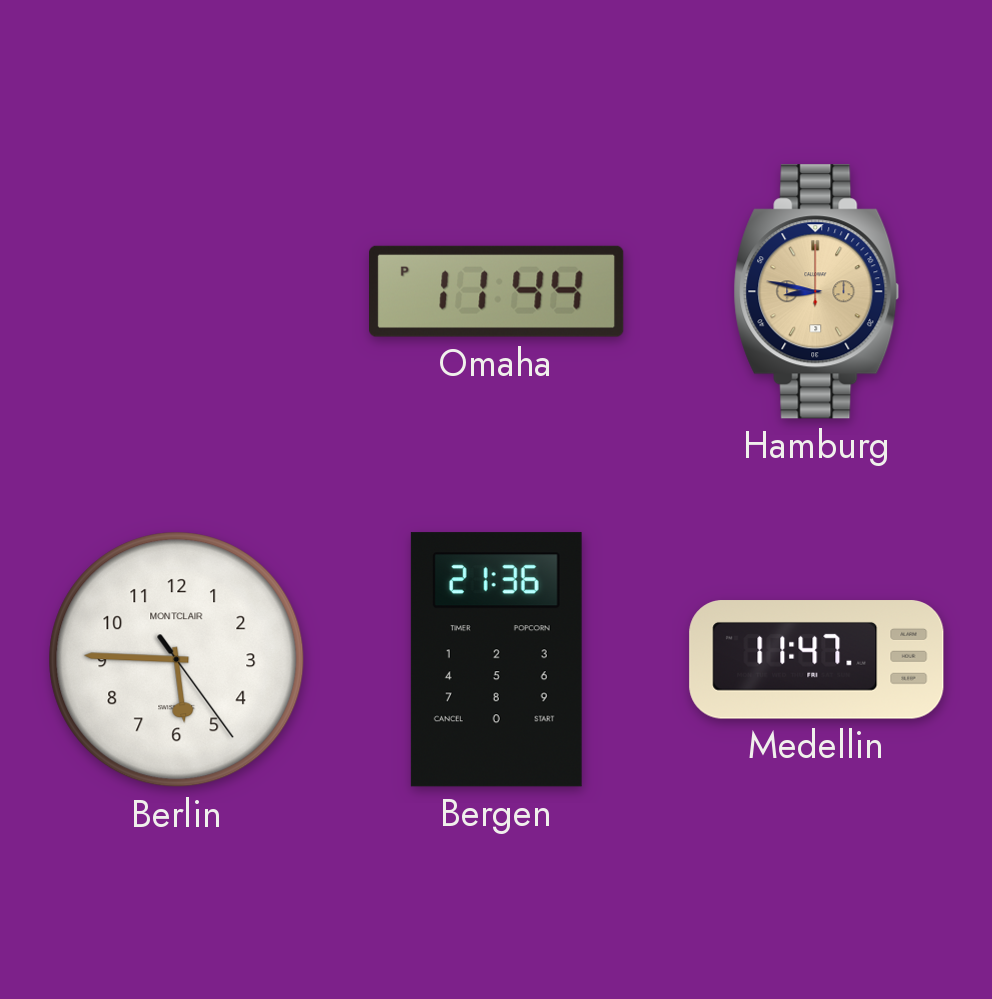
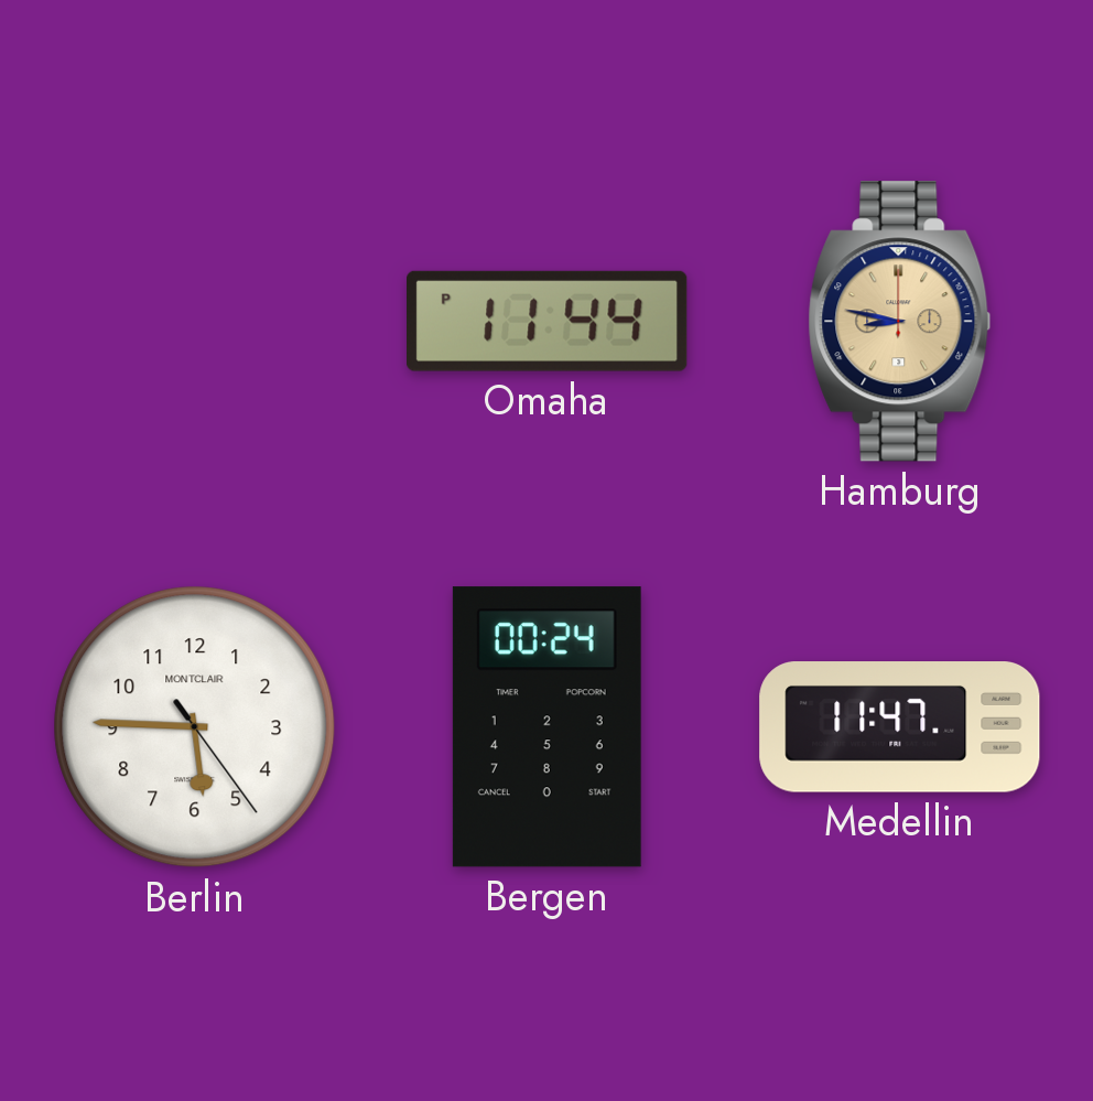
Bergen: 21:36 -> 00:24
